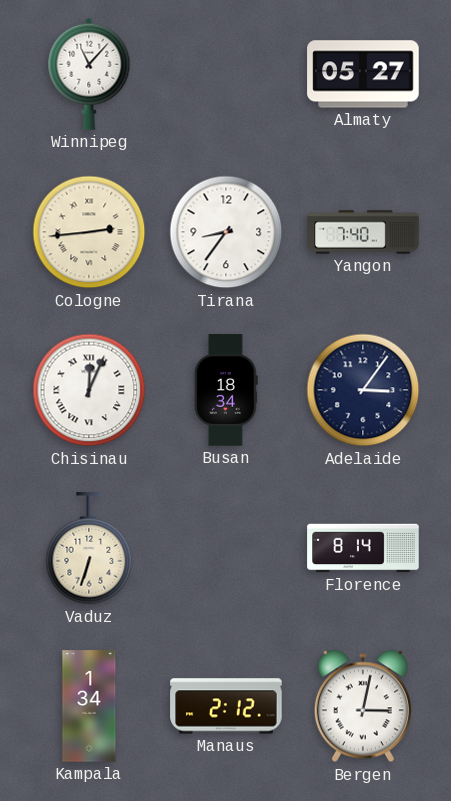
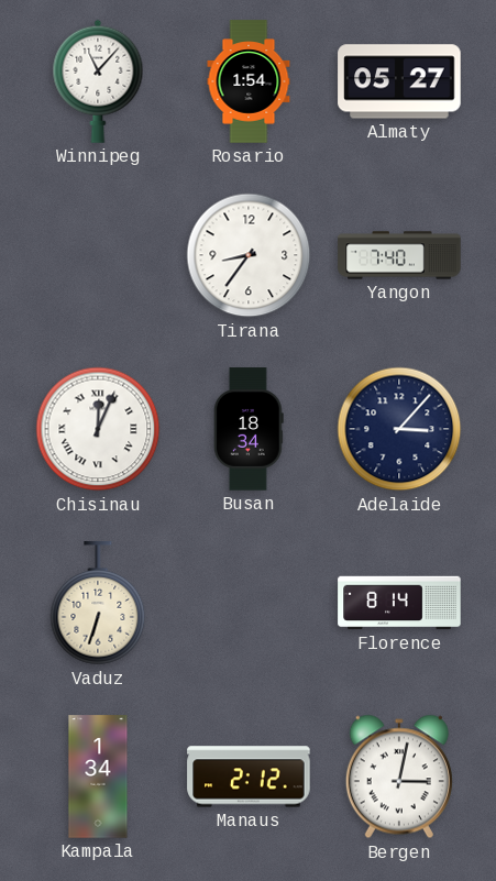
Rosario: none -> 1:54
Cologne: 2:44 -> none
Adelaide: 3:06 -> 3:07
